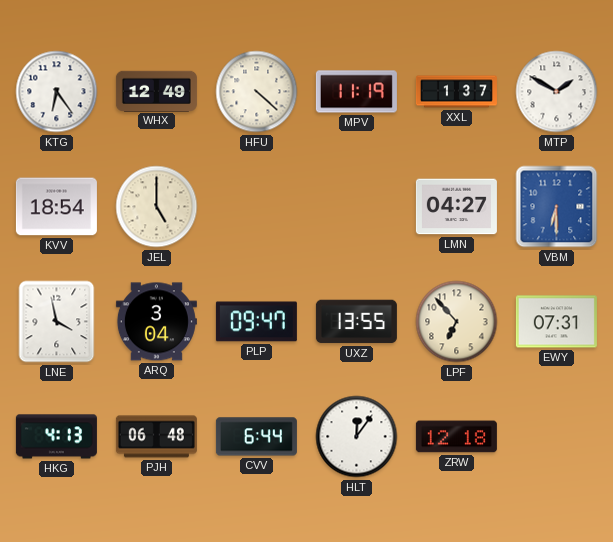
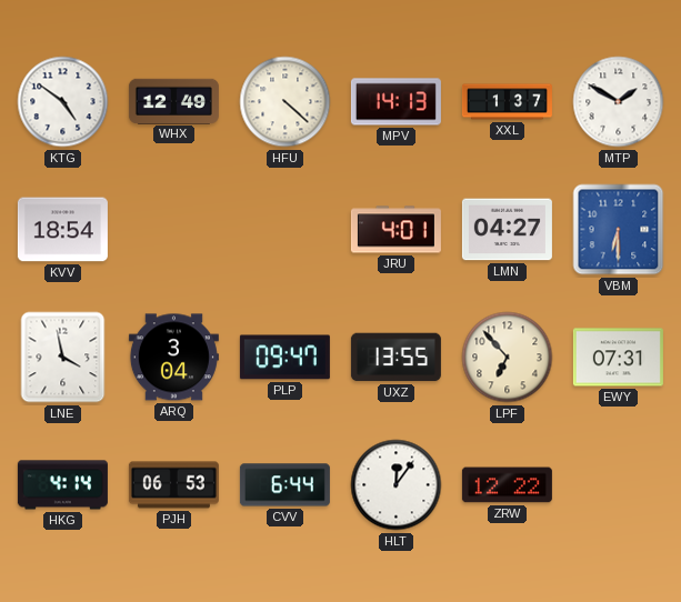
KTG: 6:24 -> 4:51
MPV: 11:19 -> 14:13
JEL: 5:00 -> none
JRU: none -> 4:01
HKG: 4:13 -> 4:14
PJH: 06:48 -> 06:53
ZRW: 12:18 -> 12:22
